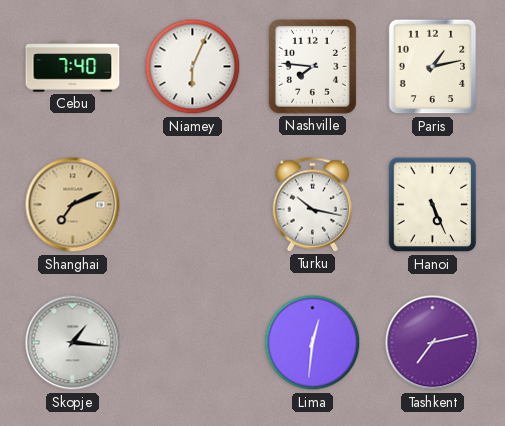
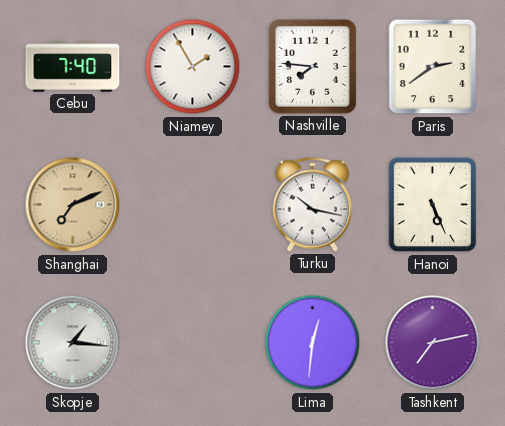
Niamey: 6:04 -> 1:55
Paris: 1:13 -> 2:39
